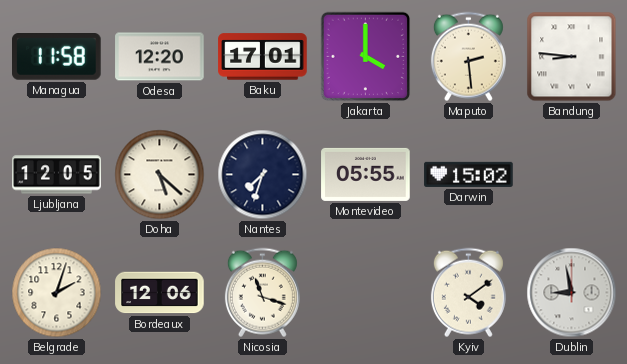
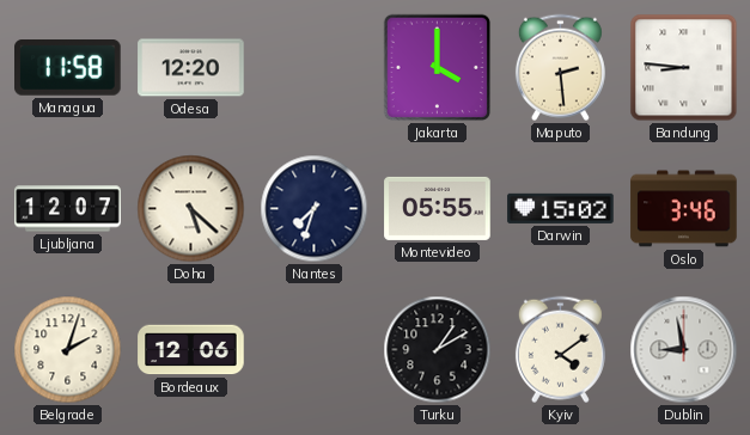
Baku: 17:01 -> none
Ljubljana: 12:05 -> 12:07
Oslo: none -> 3:46
Nicosia: 11:18 -> none
Turku: none -> 1:10
